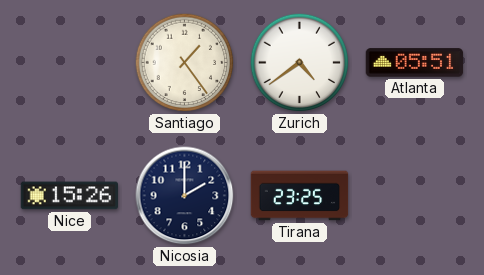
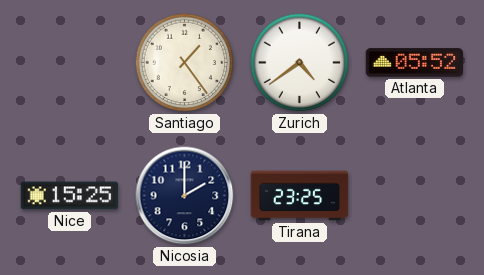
Atlanta: 05:51 -> 05:52
Nice: 15:26 -> 15:25
